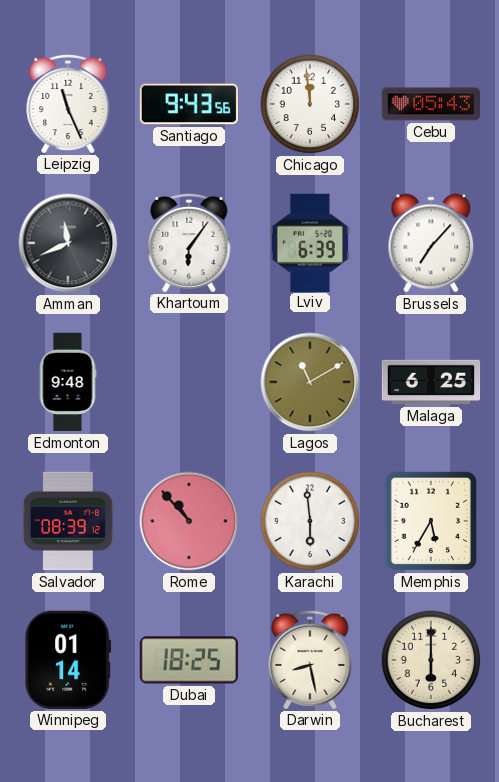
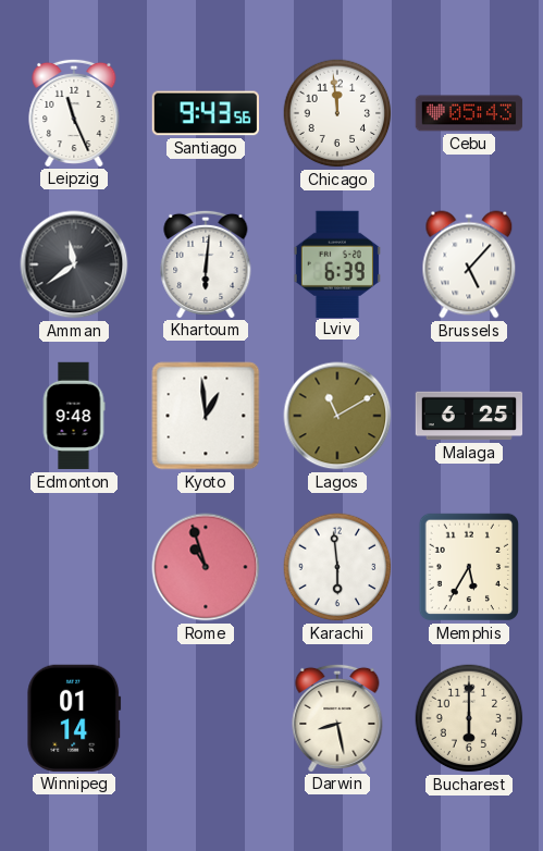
Amman: 11:41 -> 11:39
Khartoum: 6:06 -> 6:01
Brussels: 7:07 -> 5:07
Kyoto: none -> 12:59
Salvador: 08:39 -> none
Rome: 10:53 -> 10:57
Dubai: 18:25 -> none
